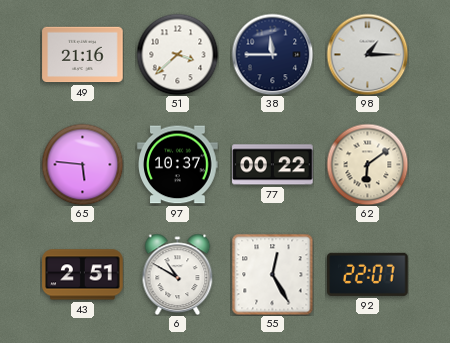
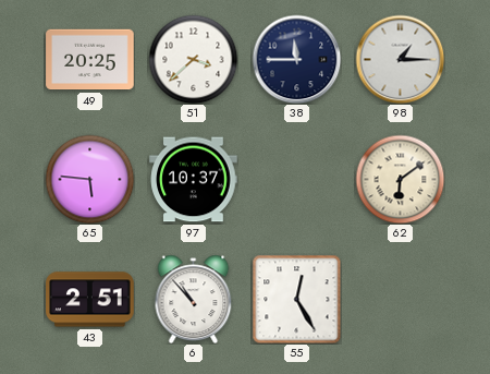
49: 21:16 -> 20:25
77: 00:22 -> none
6: 10:50 -> 10:53
92: 22:07 -> none
